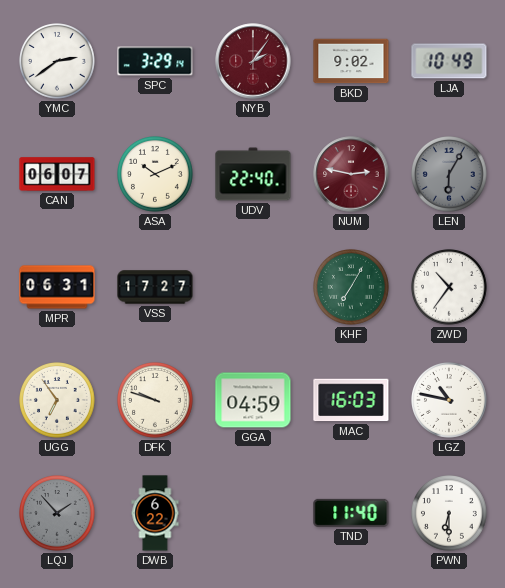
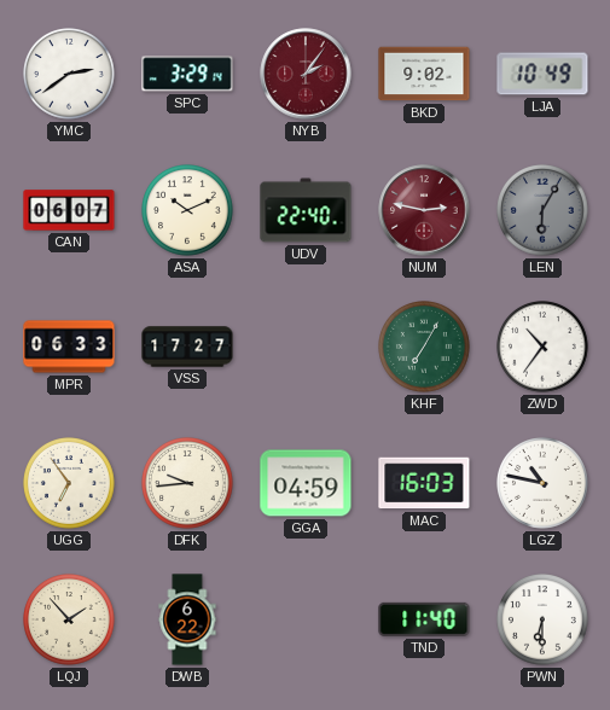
MPR: 06:31 -> 06:33
DFK: 9:48 -> 9:44
LQJ dial: grey -> cream
